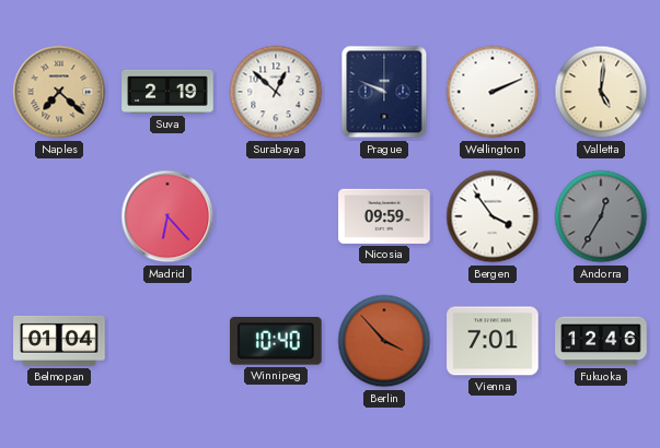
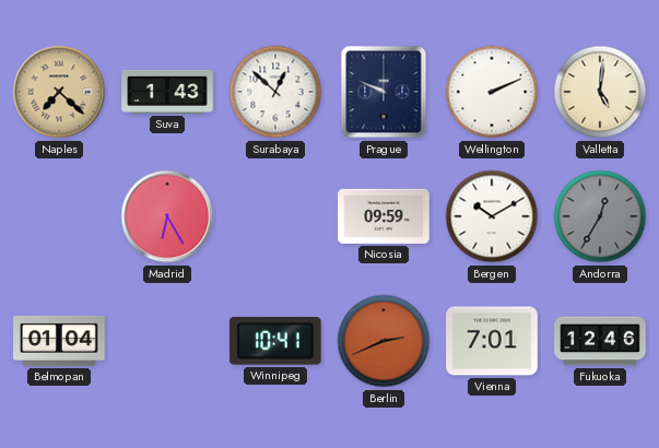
Suva: 2:19 -> 1:43
Madrid: 6:23 -> 6:25
Bergen: 3:54 -> 10:10
Winnipeg: 10:40 -> 10:41
Berlin: 3:53 -> 2:41
